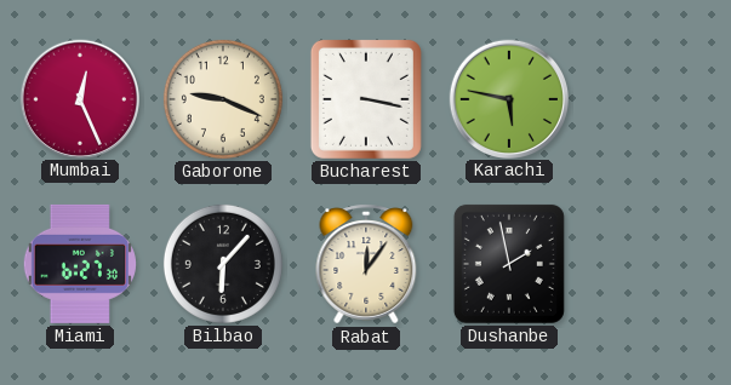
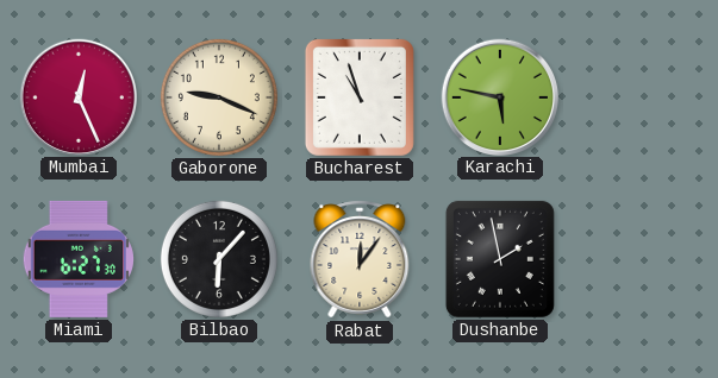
Bucharest: 3:17 -> 10:57
